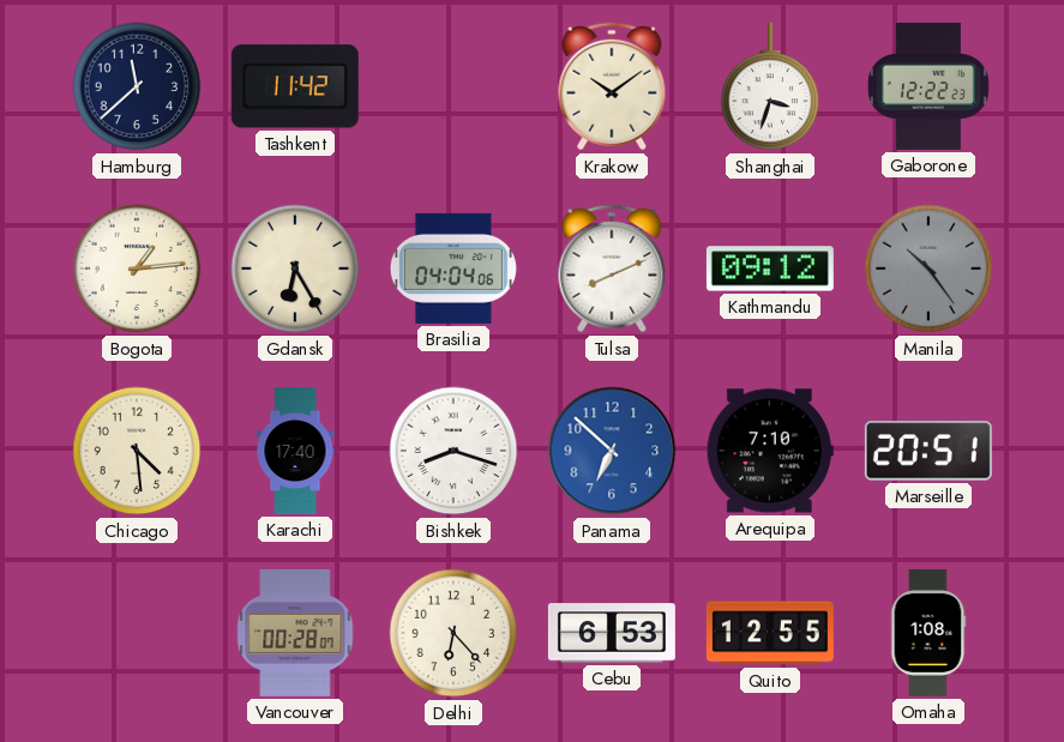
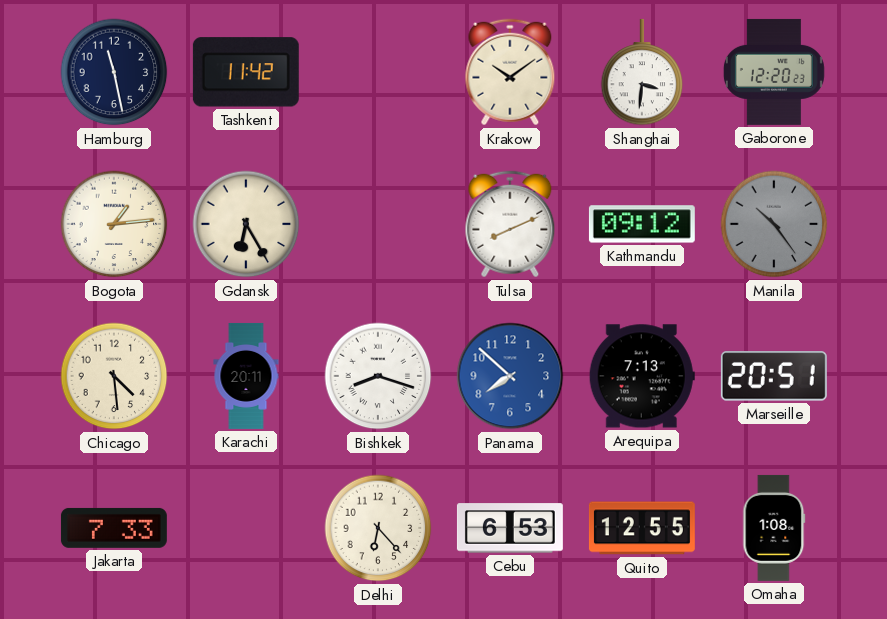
Hamburg: 11:38 -> 11:28
Shanghai: 3:33 -> 3:31
Gaborone: 12:22 -> 12:20
Brasilia: 04:04 -> none
Karachi: 17:40 -> 20:11
Panama: 6:52 -> 7:52
Arequipa: 7:10 -> 7:13
Jakarta: none -> 7:33
Vancouver: 00:28 -> none
